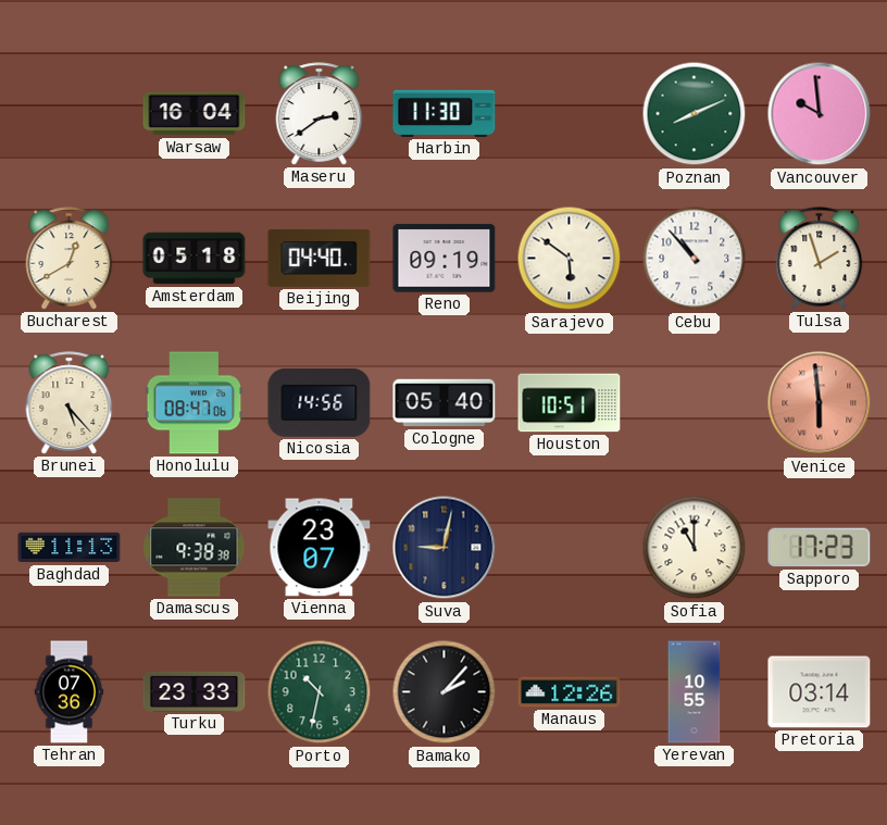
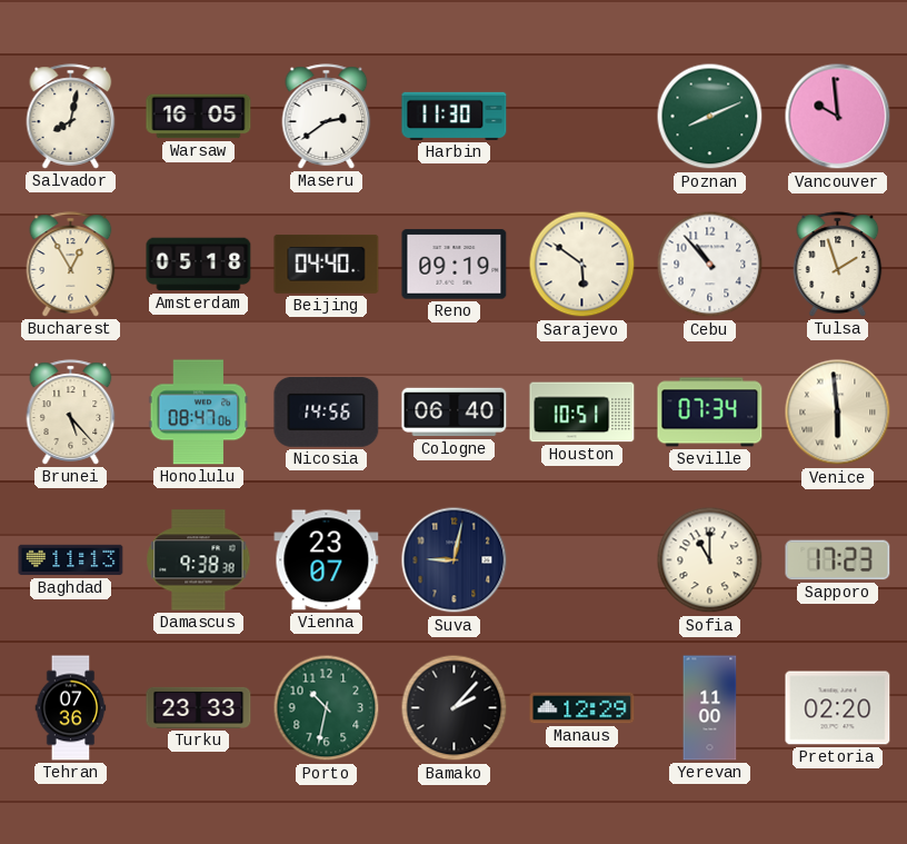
Salvador: none -> 8:02
Warsaw: 16:04 -> 16:05
Bucharest: 12:40 -> 12:55
Cologne: 05:40 -> 06:40
Seville: none -> 07:34
Venice dial: salmon -> cream
Manaus: 12:26 -> 12:29
Yerevan: 10:55 -> 11:00
Pretoria: 03:14 -> 02:20
